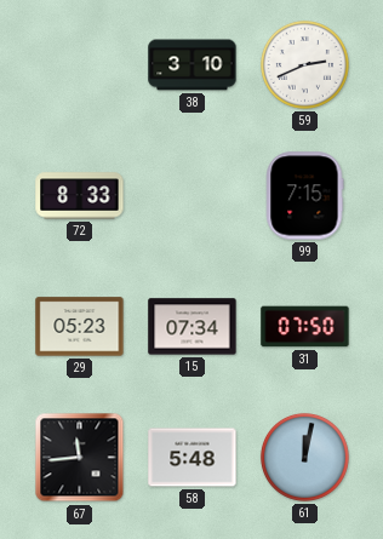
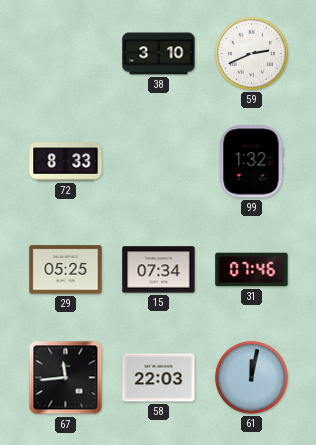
99: 7:15 -> 1:32
29: 05:23 -> 05:25
31: 07:50 -> 07:46
58: 5:48 -> 22:03
